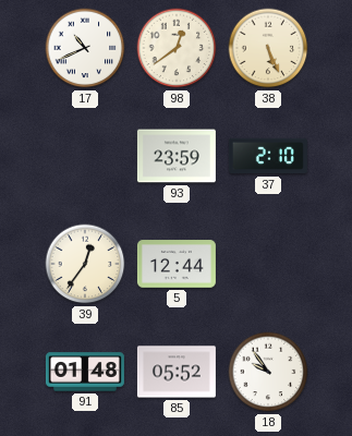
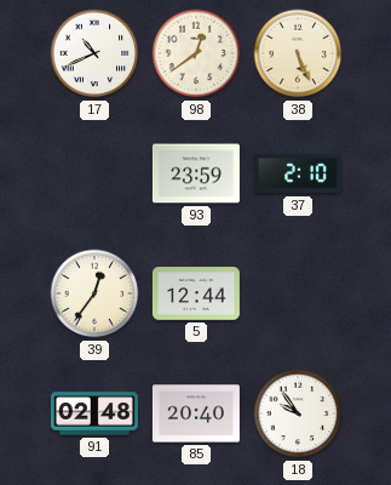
91: 01:48 -> 02:48
85: 05:52 -> 20:40
